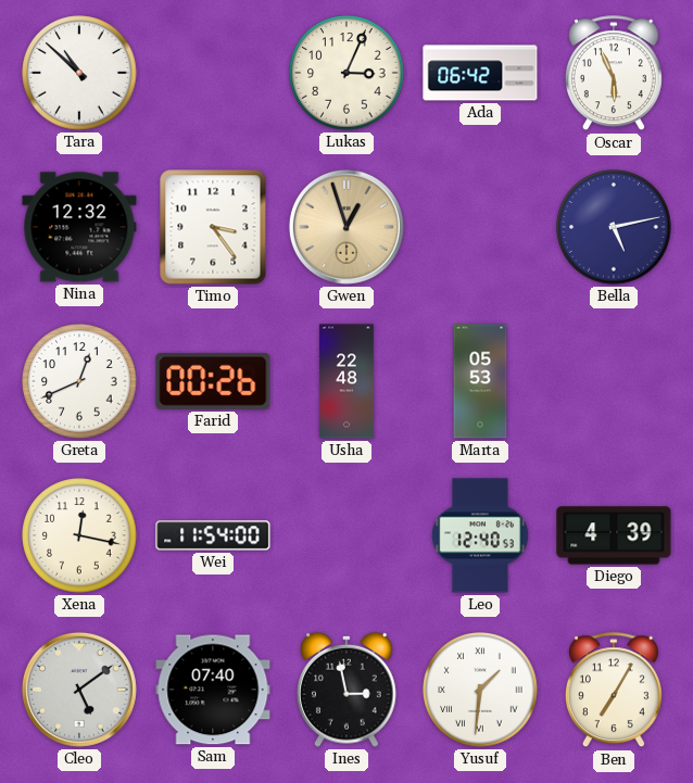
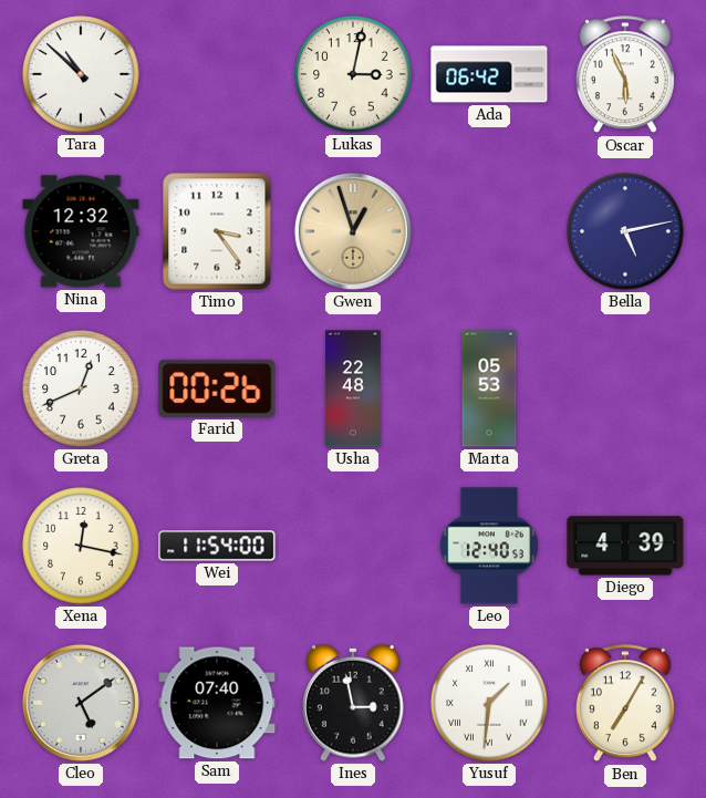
Lukas: 3:04 -> 3:02
